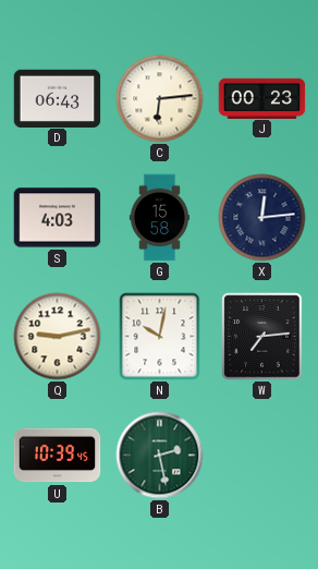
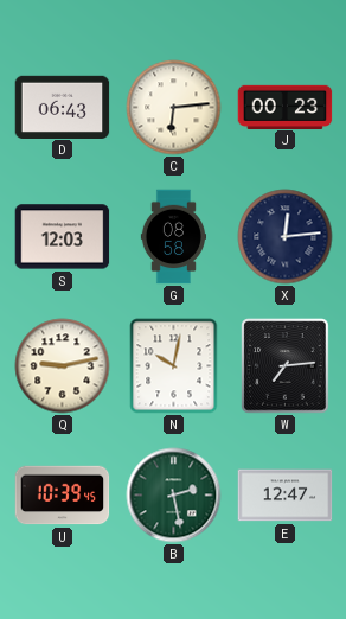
S: 4:03 -> 12:03
G: 15:58 -> 08:58
E: none -> 12:47
